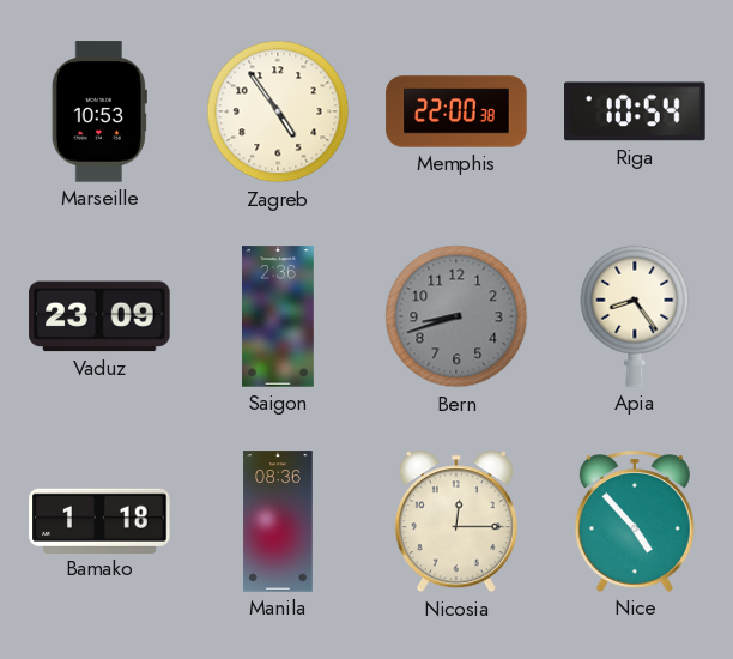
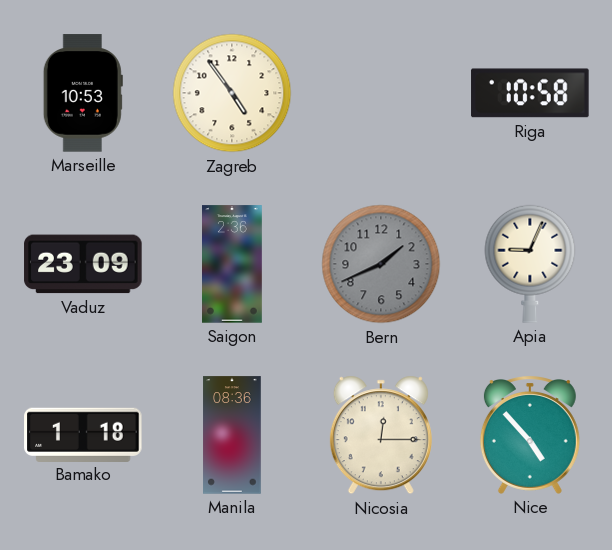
Memphis: 22:00 -> none
Riga: 10:54 -> 10:58
Bern: 8:42 -> 1:41
Apia: 8:24 -> 9:04
